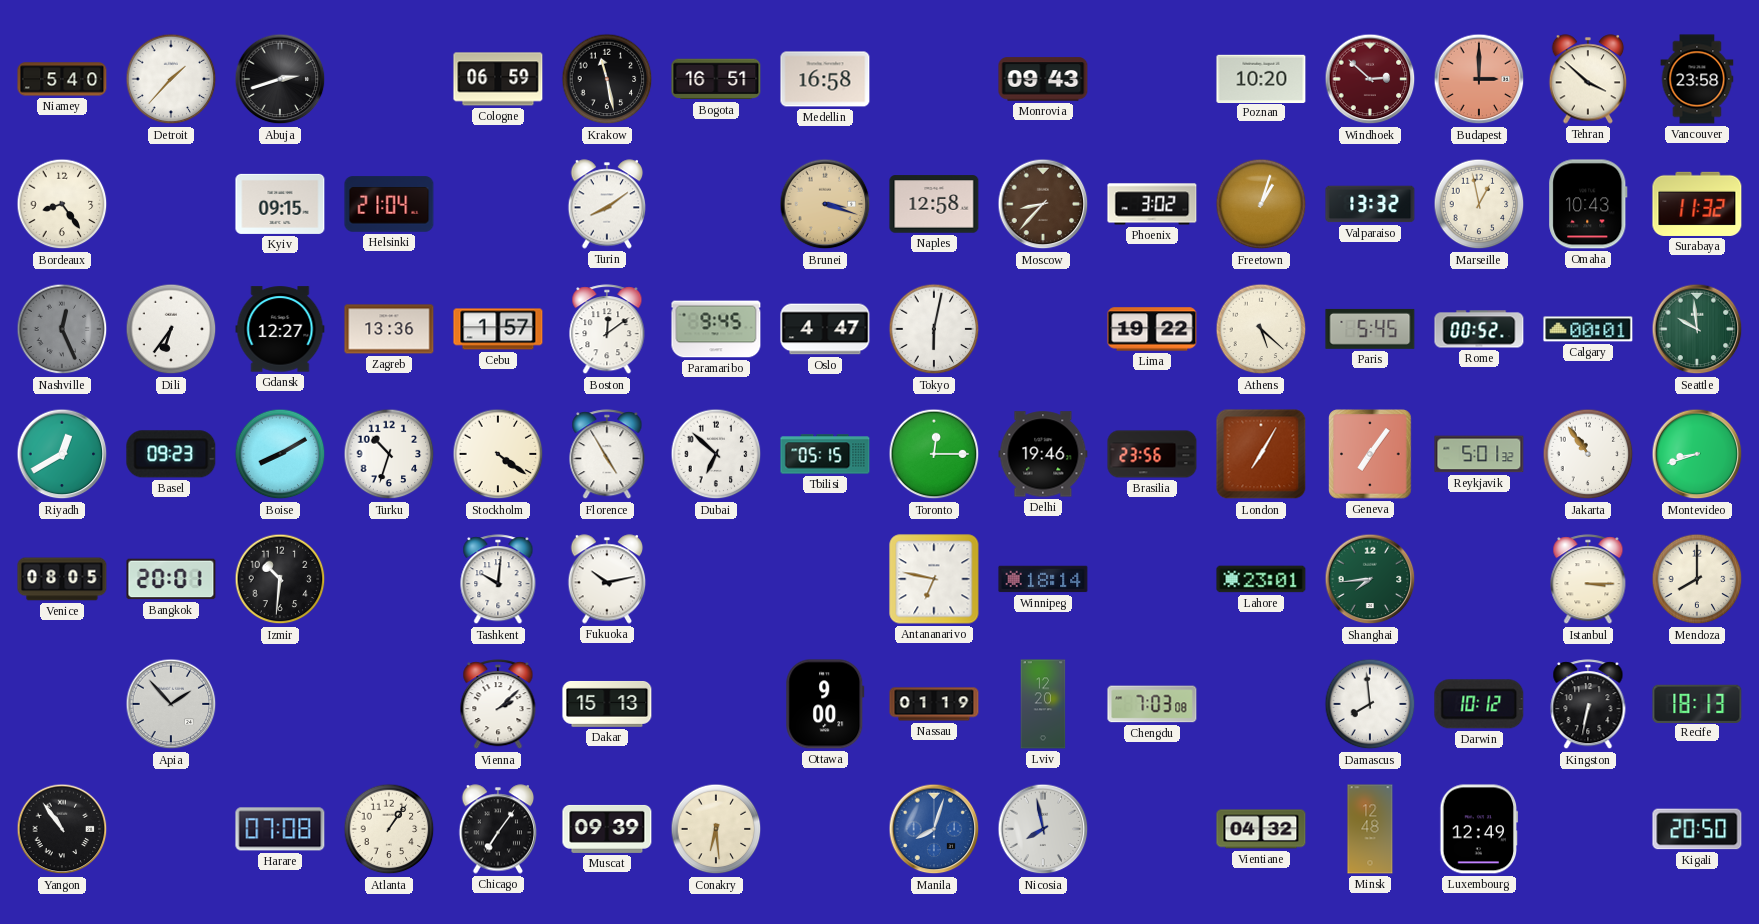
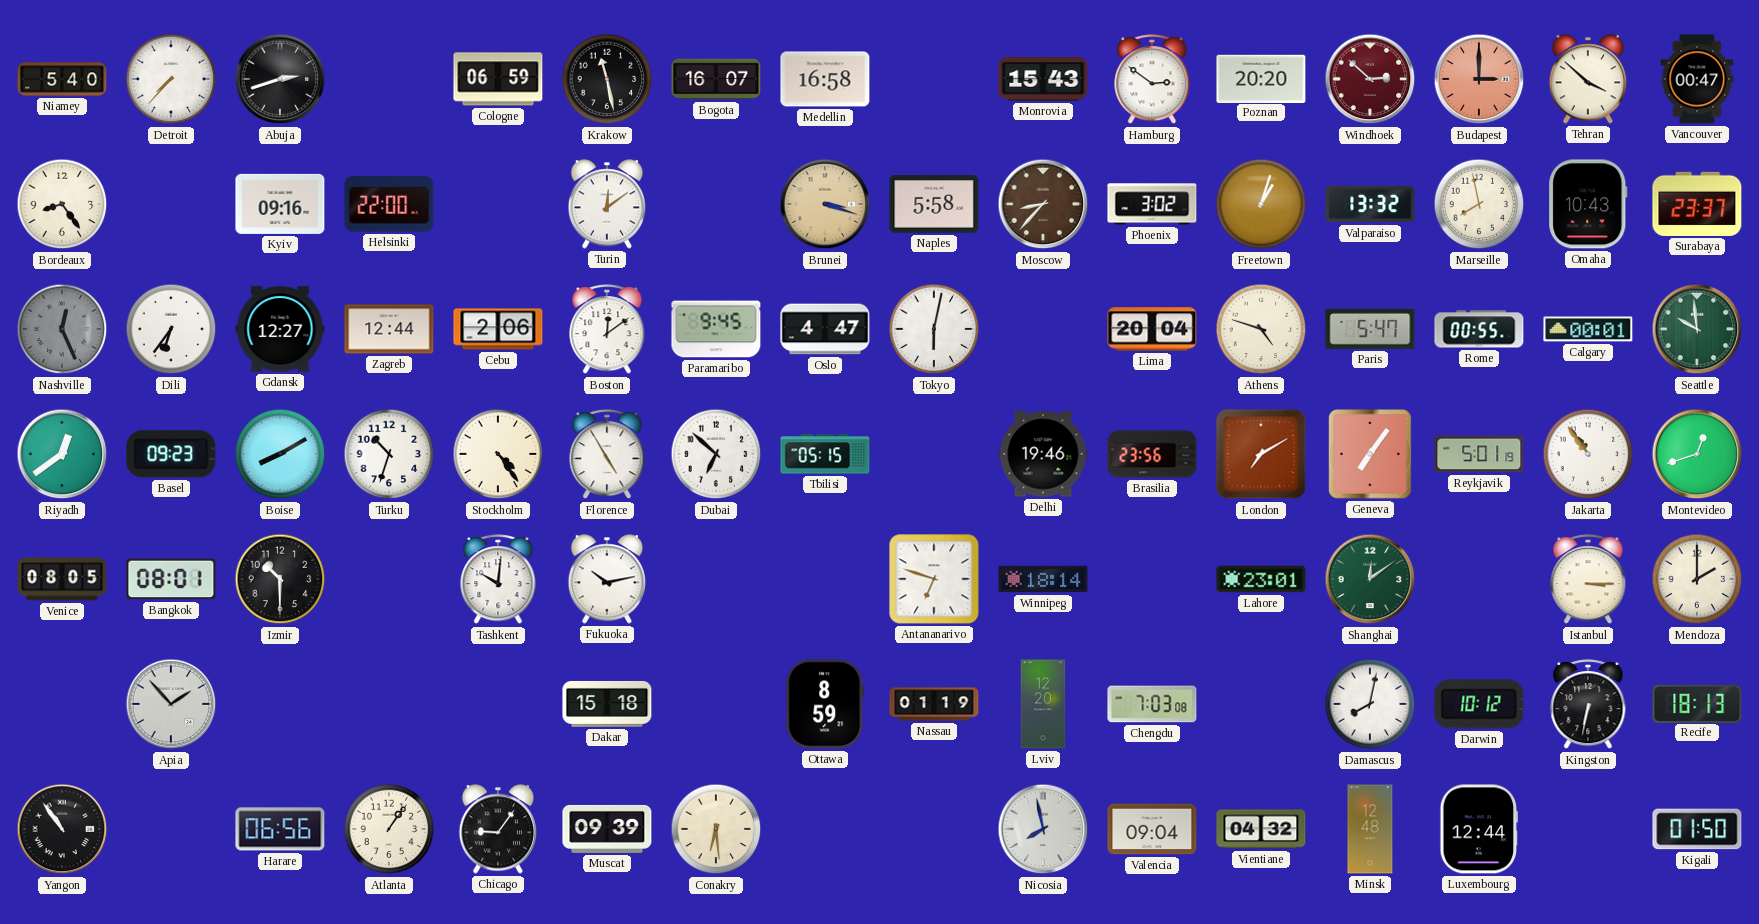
Detroit: 1:37 -> 7:37
Bogota: 16:51 -> 16:07
Monrovia: 09:43 -> 15:43
Hamburg: none -> 2:51
Poznan: 10:20 -> 20:20
Vancouver: 23:58 -> 00:47
Kyiv: 09:15 -> 09:16
Helsinki: 21:04 -> 22:00
Turin: 8:09 -> 12:09
Naples: 12:58 -> 5:58
Marseille: 12:58 -> 7:58
Surabaya: 11:32 -> 23:37
Zagreb: 13:36 -> 12:44
Cebu: 1:57 -> 2:06
Lima: 19:22 -> 20:04
Athens: 5:22 -> 4:48
Paris: 5:45 -> 5:47
Rome: 00:52 -> 00:55
Riyadh: 12:40 -> 12:39
Stockholm: 4:21 -> 4:24
Toronto: 12:15 -> none
London: 7:05 -> 7:10
Reykjavik: 5:01:32 -> 5:01:19
Montevideo: 8:42 -> 12:42
Bangkok: 20:01 -> 08:01
Izmir: 10:31 -> 10:30
Antananarivo: 6:47 -> 6:48
Shanghai: 7:44 -> 12:09
Mendoza: 8:00 -> 2:00
Vienna: 2:08 -> none
Dakar: 15:13 -> 15:18
Ottawa: 9:00 -> 8:59
Damascus: 7:59 -> 8:02
Harare: 07:08 -> 06:56
Chicago: 7:06 -> 9:06
Manila: 8:03 -> none
Valencia: none -> 09:04
Luxembourg: 12:49 -> 12:44
Kigali: 20:50 -> 01:50
